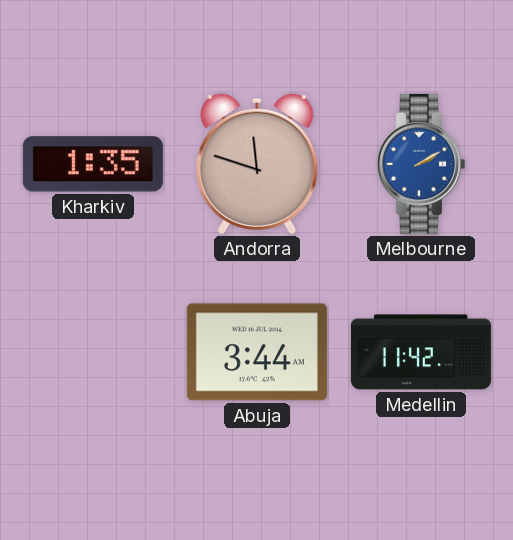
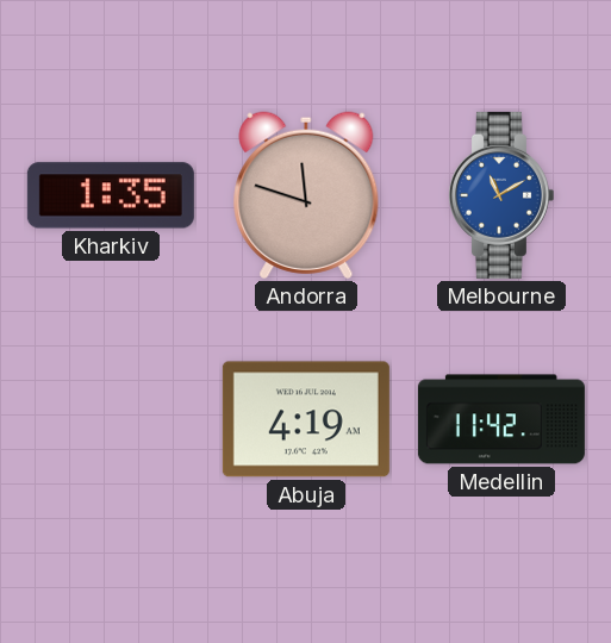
Melbourne: 2:10 -> 11:10
Abuja: 3:44 -> 4:19
